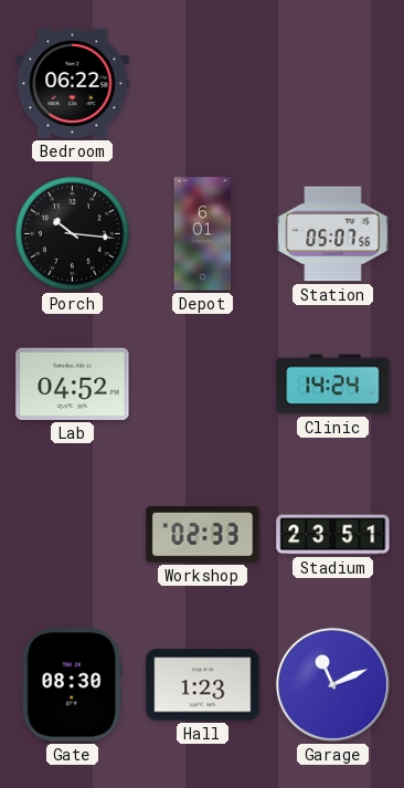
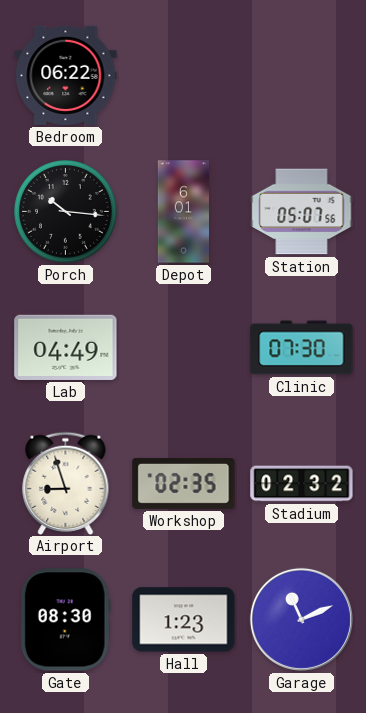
Lab: 04:52 -> 04:49
Clinic: 14:24 -> 07:30
Airport: none -> 8:57
Workshop: 02:33 -> 02:35
Stadium: 23:51 -> 02:32
